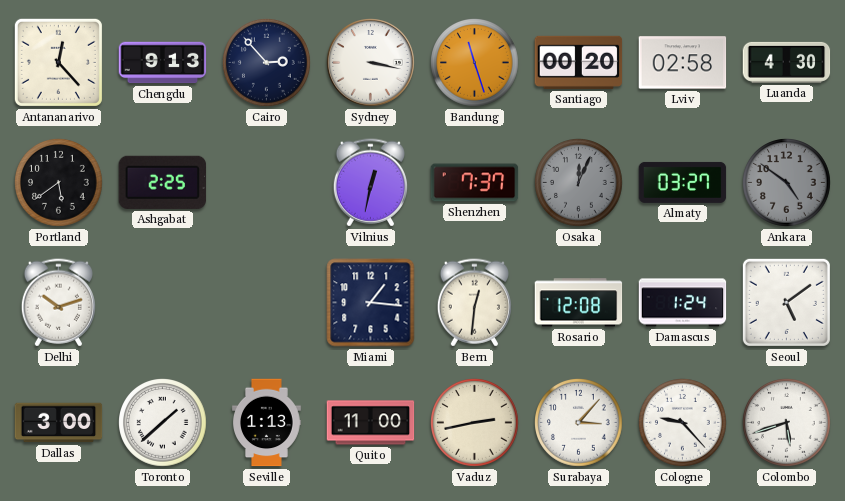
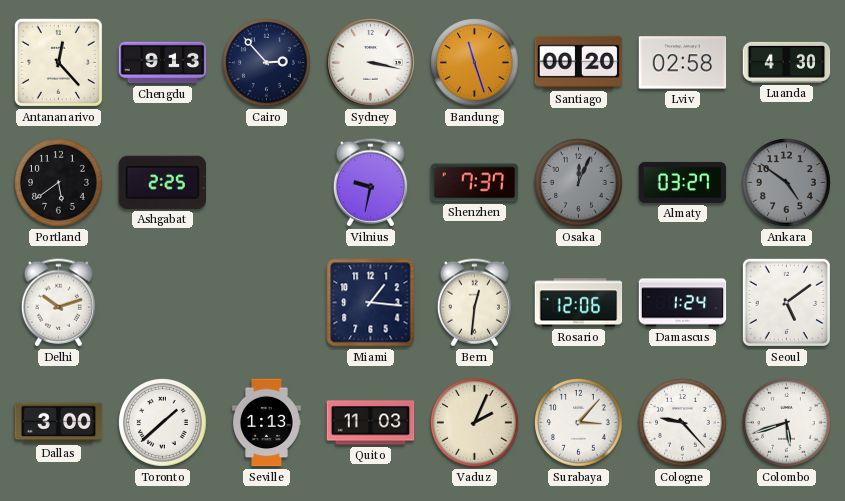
Vilnius: 12:32 -> 9:32
Rosario: 12:08 -> 12:06
Quito: 11:00 -> 11:03
Vaduz: 2:43 -> 2:04
